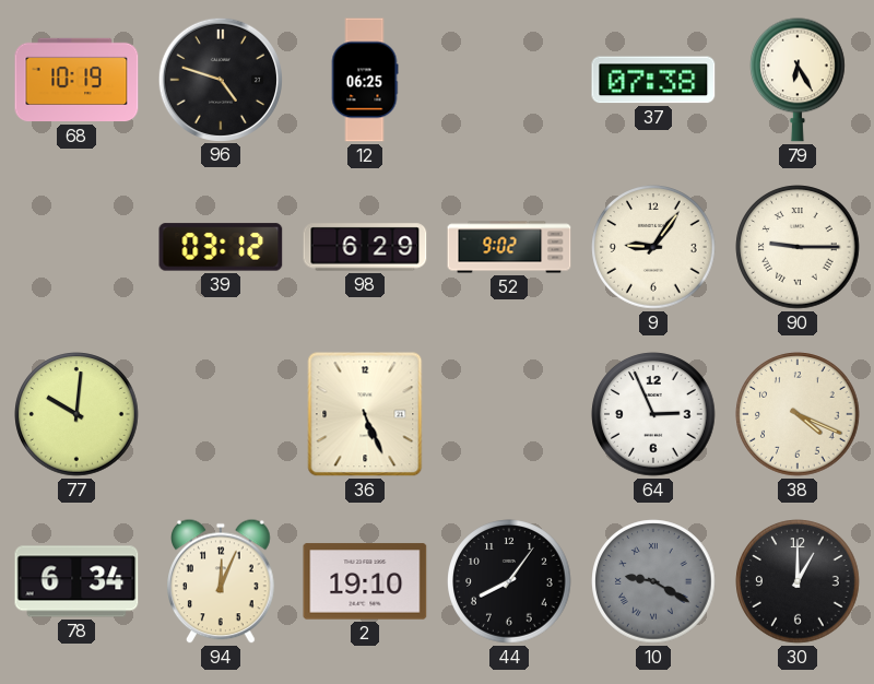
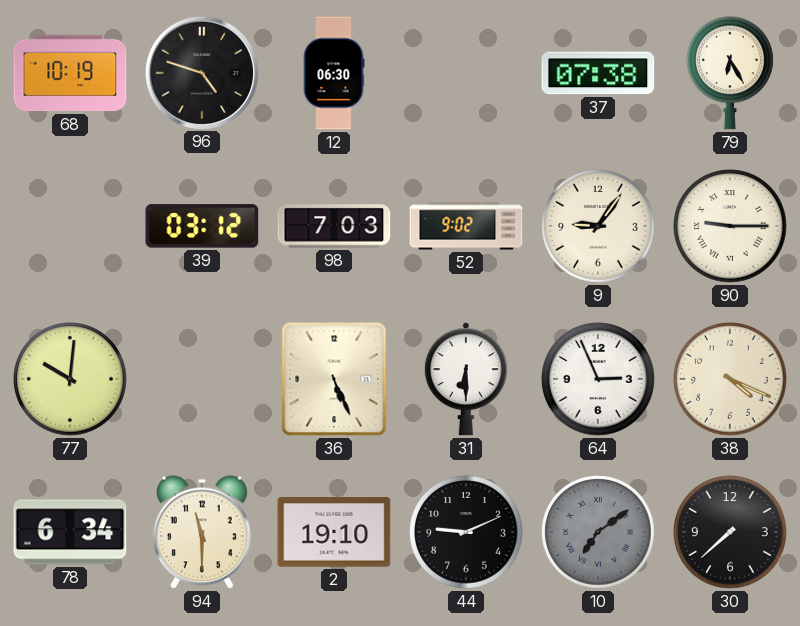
12: 06:25 -> 06:30
98: 6:29 -> 7:03
31: none -> 6:30
94: 12:04 -> 11:30
44: 8:06 -> 9:11
10: 9:20 -> 7:09
30: 1:00 -> 7:38
